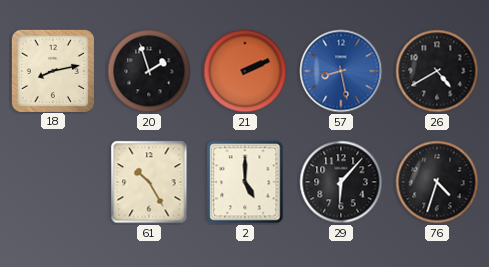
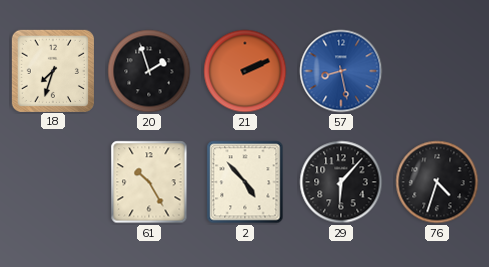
18: 8:13 -> 7:33
26: 4:40 -> none
2: 5:00 -> 4:53
